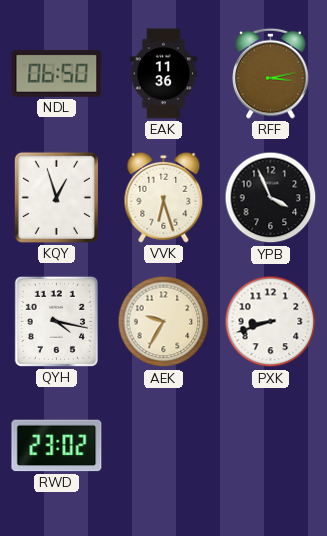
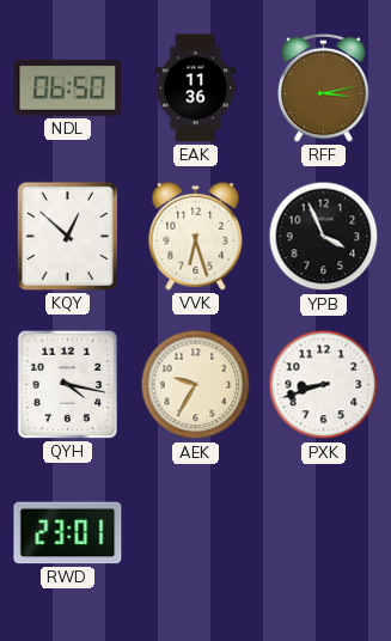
KQY: 12:57 -> 12:52
RWD: 23:02 -> 23:01
